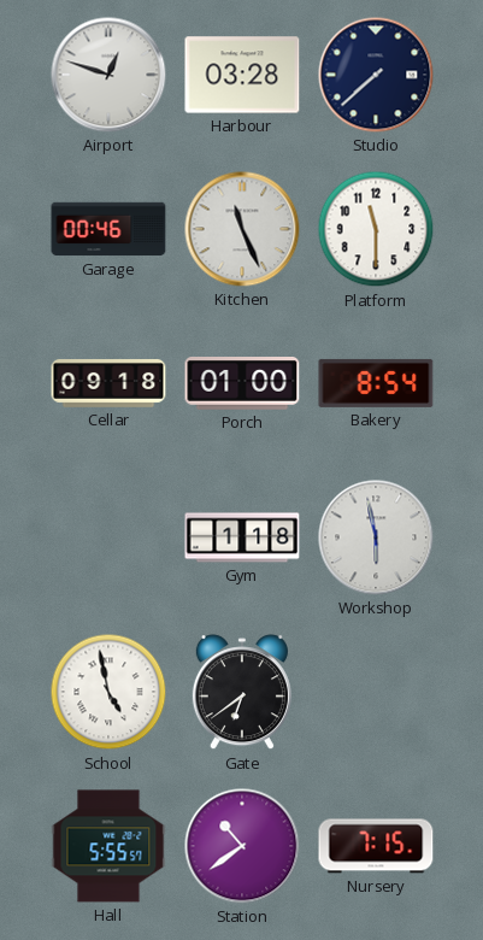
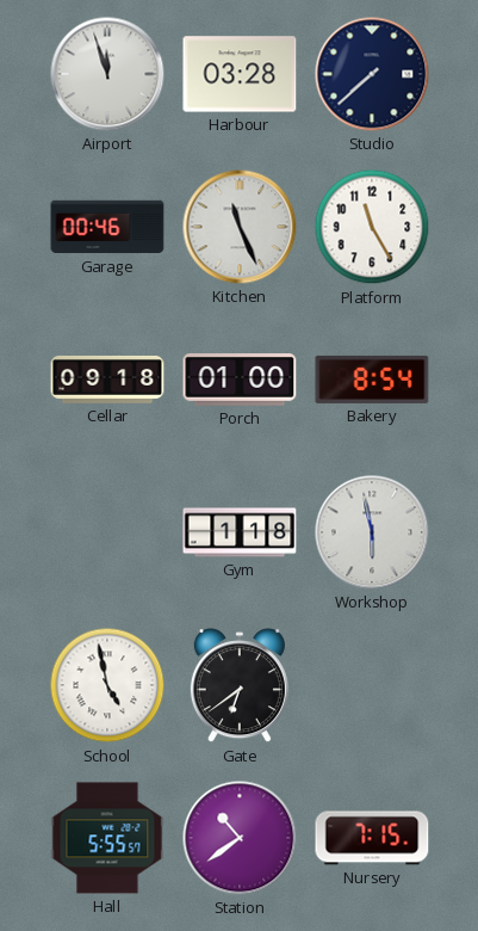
Airport: 12:48 -> 11:57
Platform: 11:30 -> 11:25
